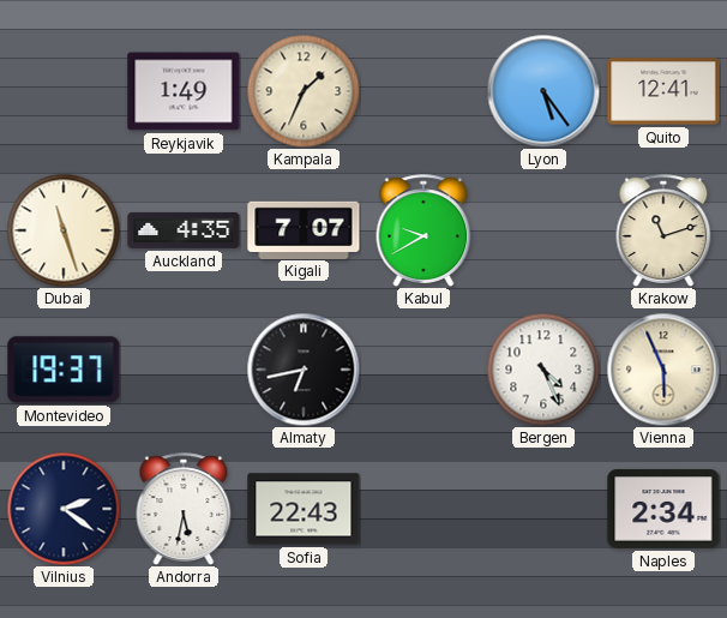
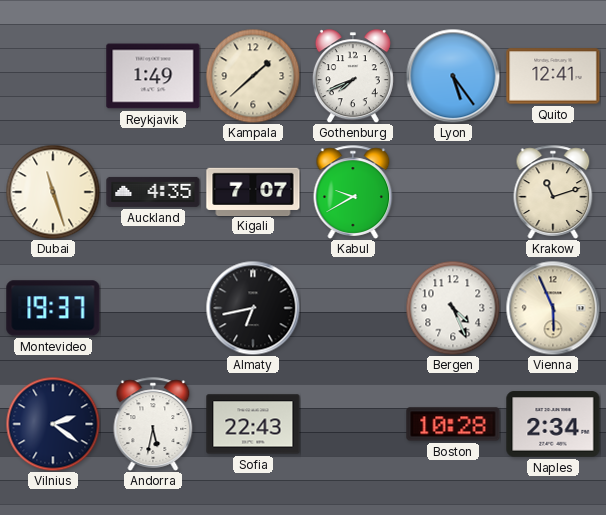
Kampala: 1:34 -> 1:38
Gothenburg: none -> 7:41
Boston: none -> 10:28
